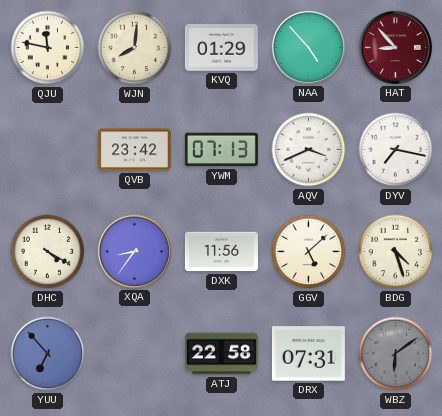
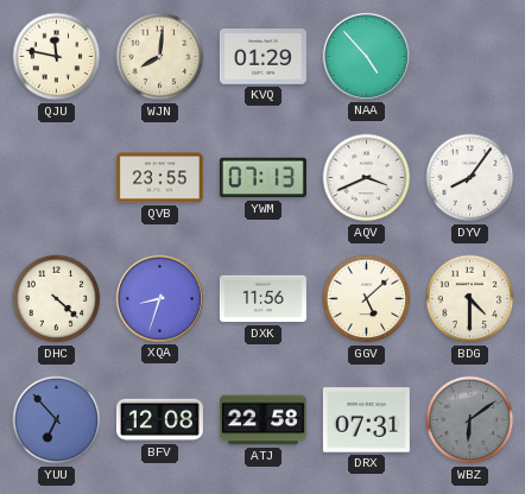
HAT: 8:53 -> none
QVB: 23:42 -> 23:55
DYV: 7:17 -> 8:06
DHC: 4:20 -> 4:22
XQA: 8:36 -> 8:33
BDG: 4:27 -> 4:30
BFV: none -> 12:08
